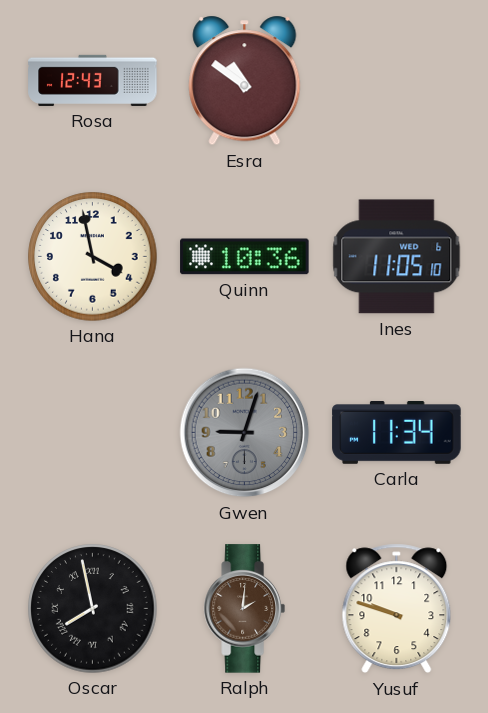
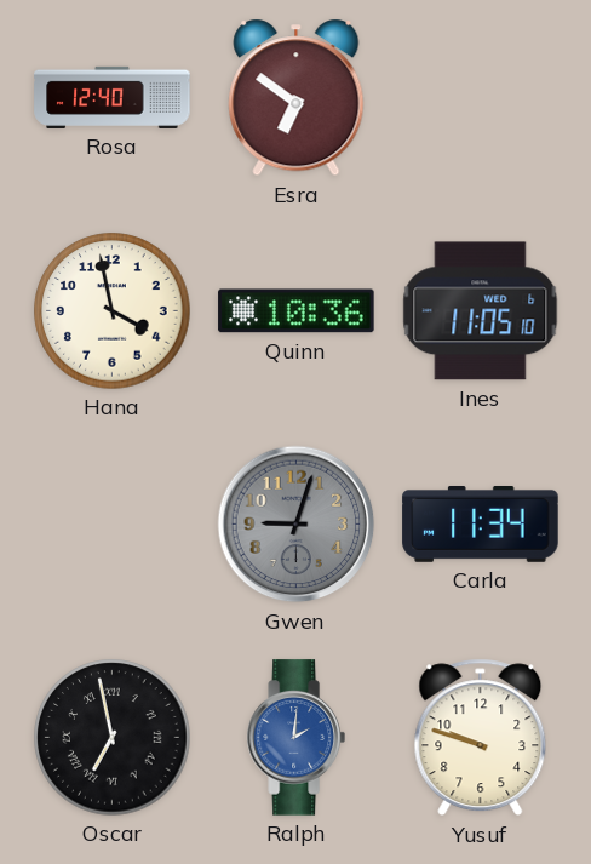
Rosa: 12:43 -> 12:40
Esra: 10:51 -> 6:51
Oscar: 7:58 -> 6:58
Ralph dial: brown -> blue
